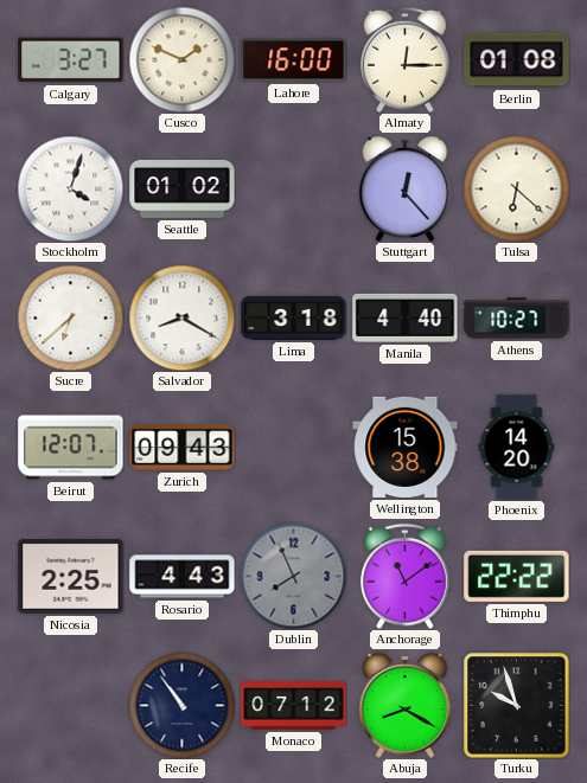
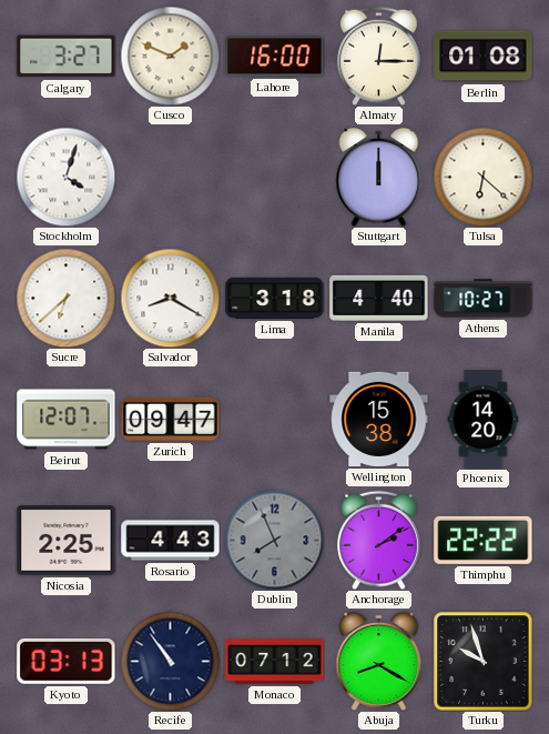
Seattle: 01:02 -> none
Stuttgart: 12:23 -> 12:00
Zurich: 09:43 -> 09:47
Anchorage: 11:09 -> 2:09
Kyoto: none -> 03:13
